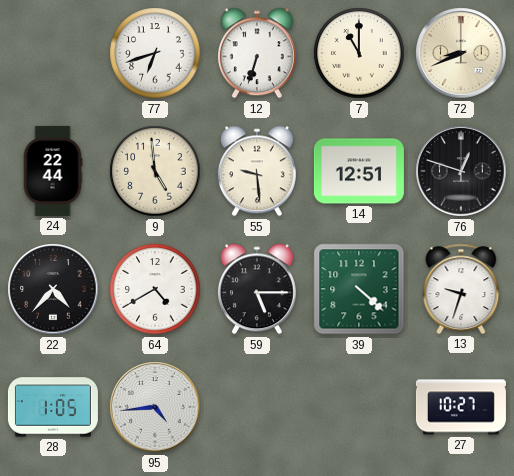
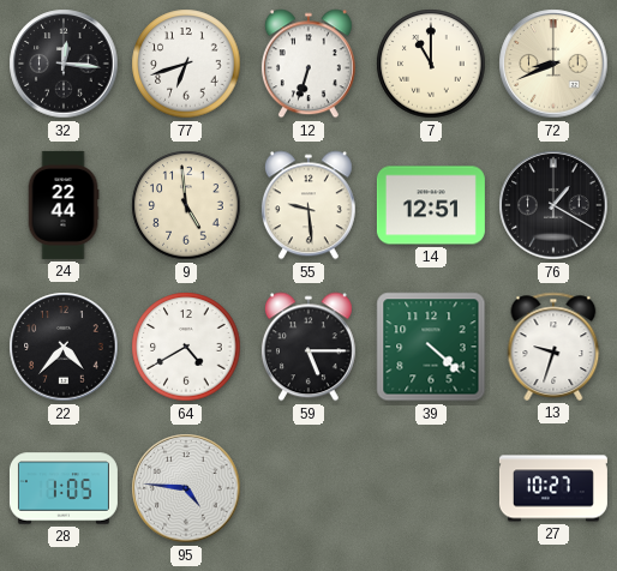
32: none -> 12:16
76: 12:48 -> 1:20
95: 4:44 -> 4:46
